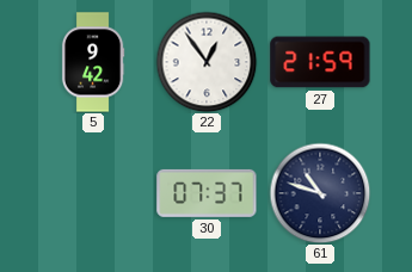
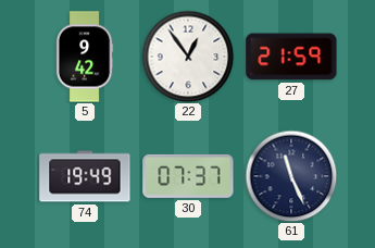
74: none -> 19:49
61: 10:48 -> 11:26
